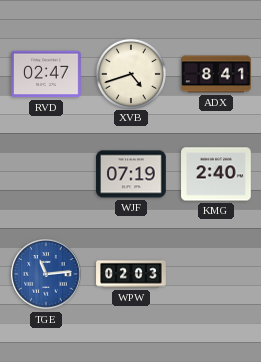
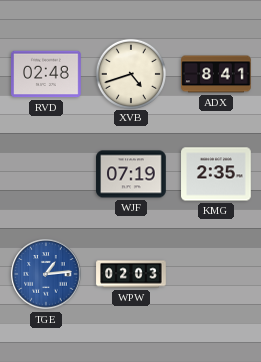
RVD: 02:47 -> 02:48
KMG: 2:40 -> 2:35
TGE: 11:14 -> 1:14
